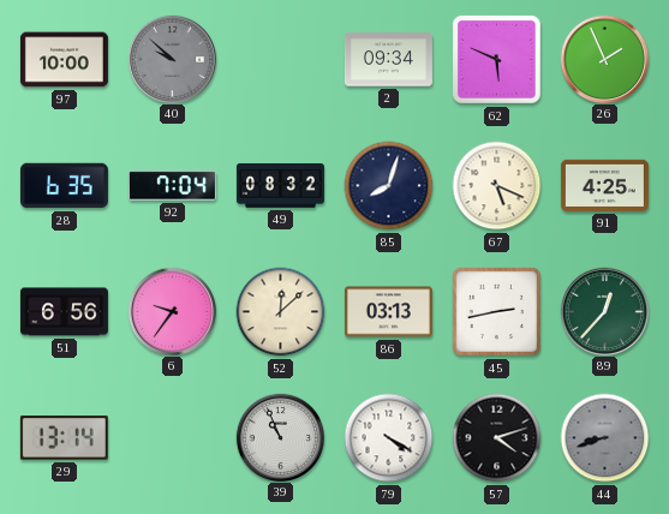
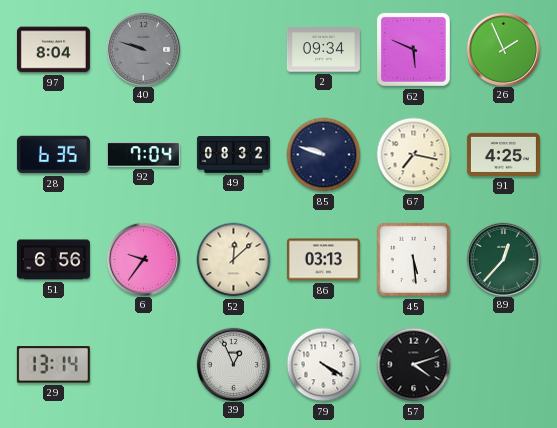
97: 10:00 -> 8:04
40: 9:52 -> 9:48
85: 8:03 -> 9:48
67: 5:19 -> 7:17
45: 2:43 -> 5:29
39: 10:56 -> 12:56
44: 8:42 -> none
